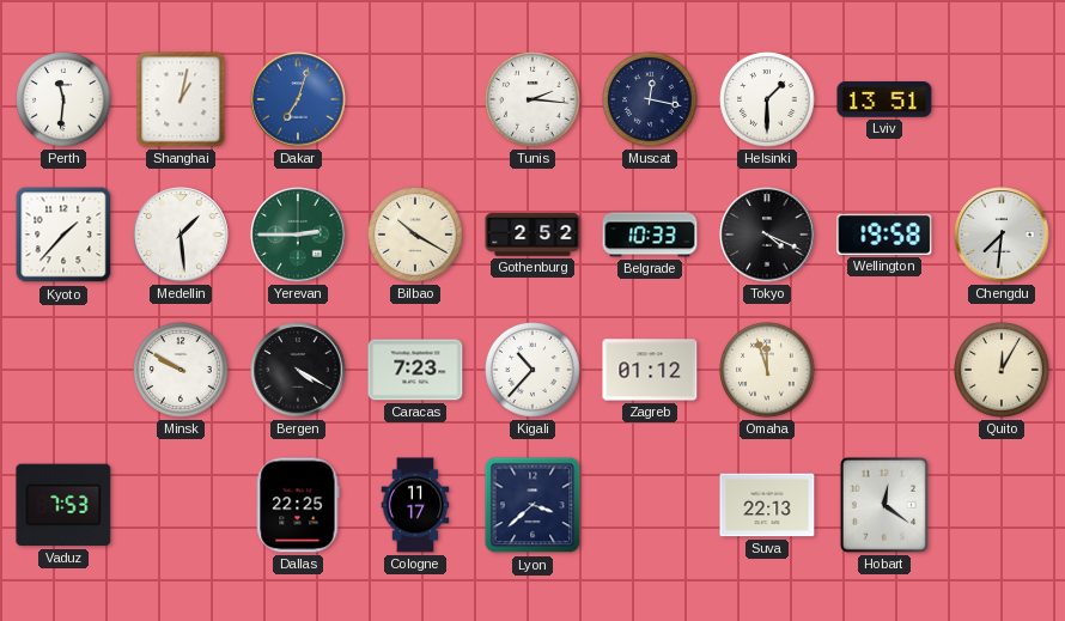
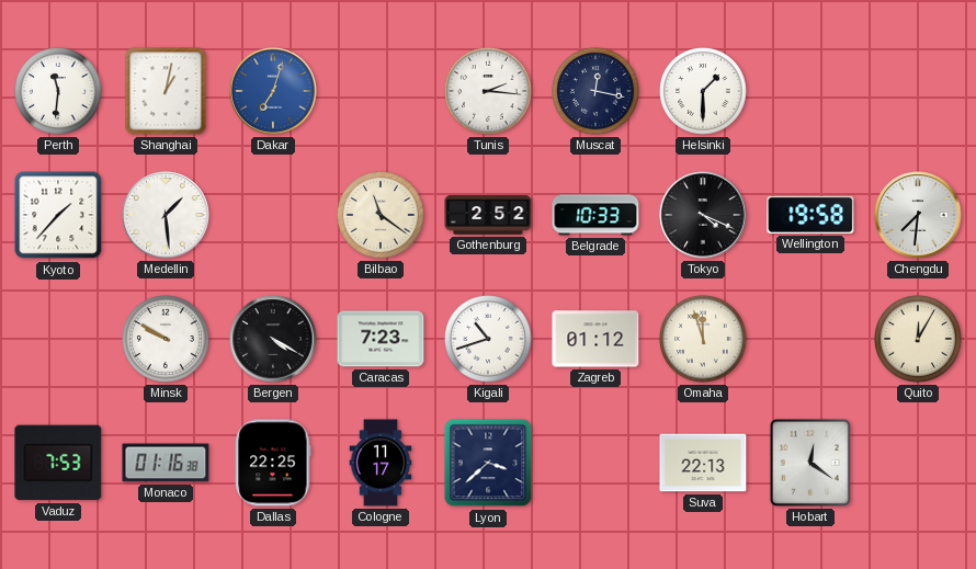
Lviv: 13:51 -> none
Yerevan: 2:45 -> none
Bilbao: 10:20 -> 11:21
Kigali: 10:37 -> 10:42
Monaco: none -> 01:16
